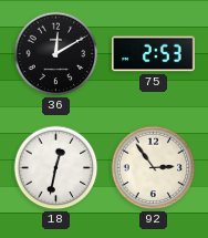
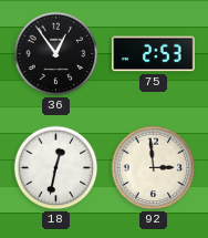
36: 12:10 -> 12:54
92: 2:54 -> 2:59
